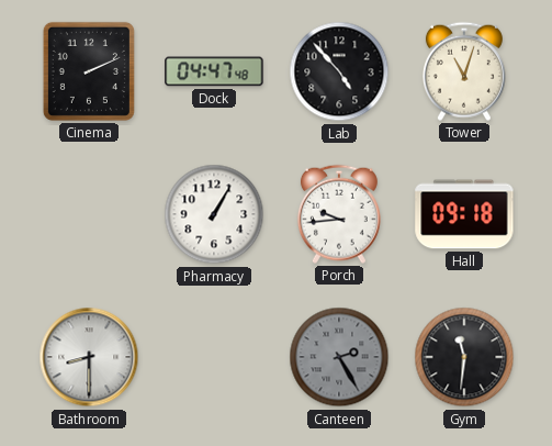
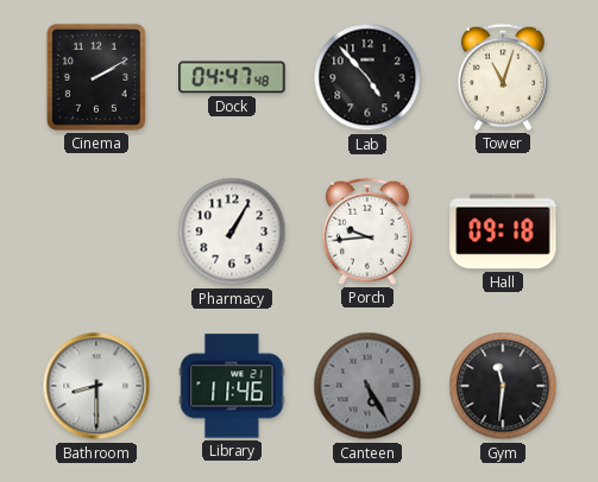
Cinema: 2:11 -> 2:10
Library: none -> 11:46
Canteen: 2:25 -> 5:25
